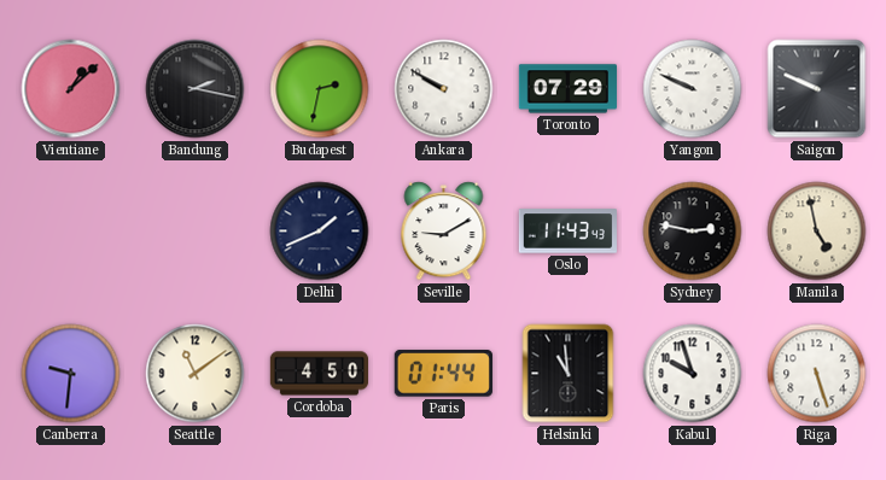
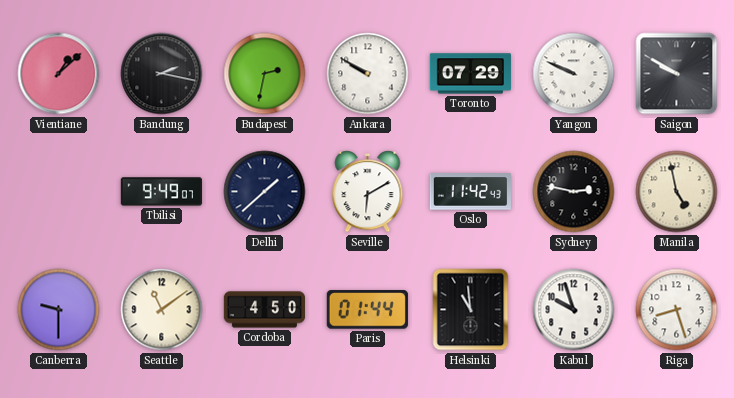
Saigon: 9:49 -> 9:50
Tbilisi: none -> 9:49
Delhi: 1:41 -> 1:38
Seville: 9:10 -> 6:10
Oslo: 11:43 -> 11:42
Canberra: 9:31 -> 9:30
Riga: 5:27 -> 8:27
